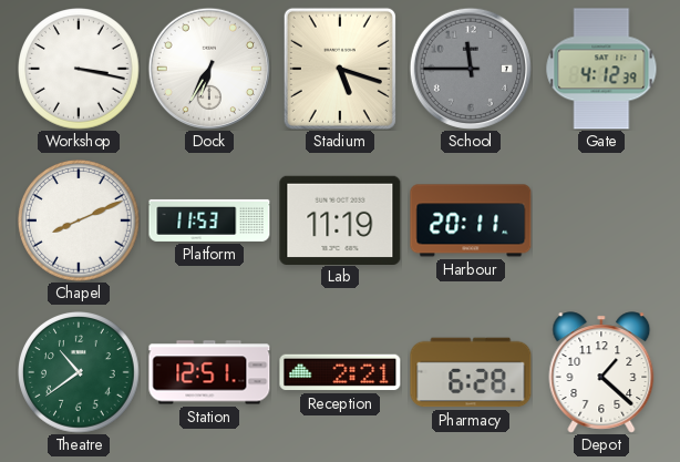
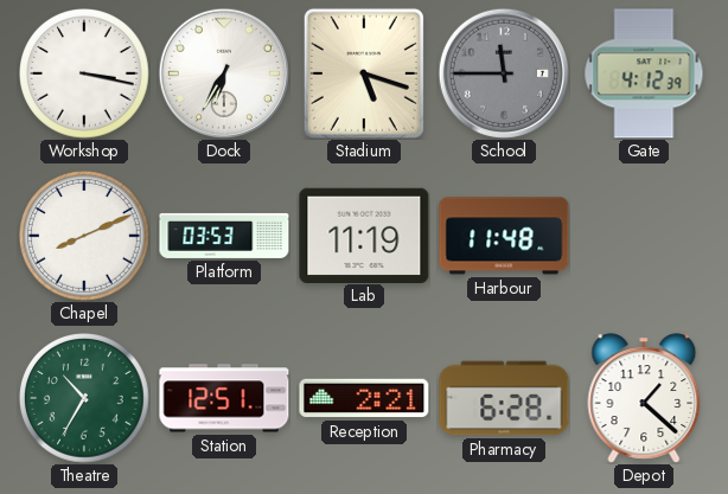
Platform: 11:53 -> 03:53
Harbour: 20:11 -> 11:48
Theatre: 10:39 -> 10:35
